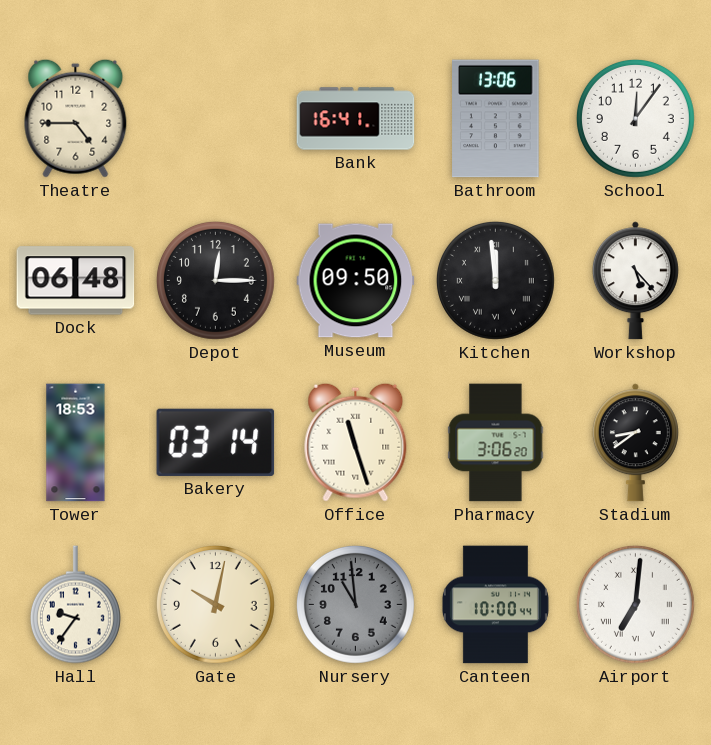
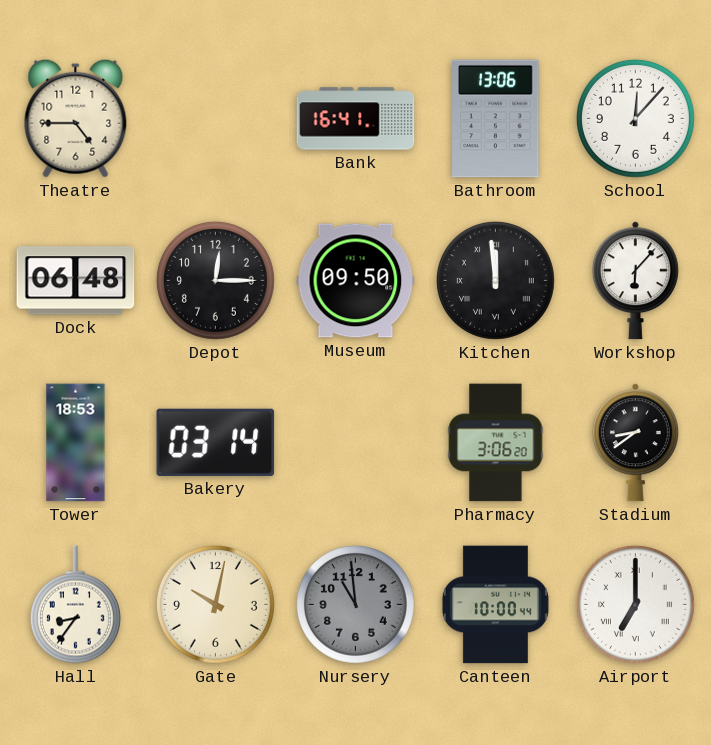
School: 12:06 -> 12:07
Workshop: 5:23 -> 6:07
Office: 11:27 -> none
Hall: 9:36 -> 8:36
Airport: 7:01 -> 7:00
